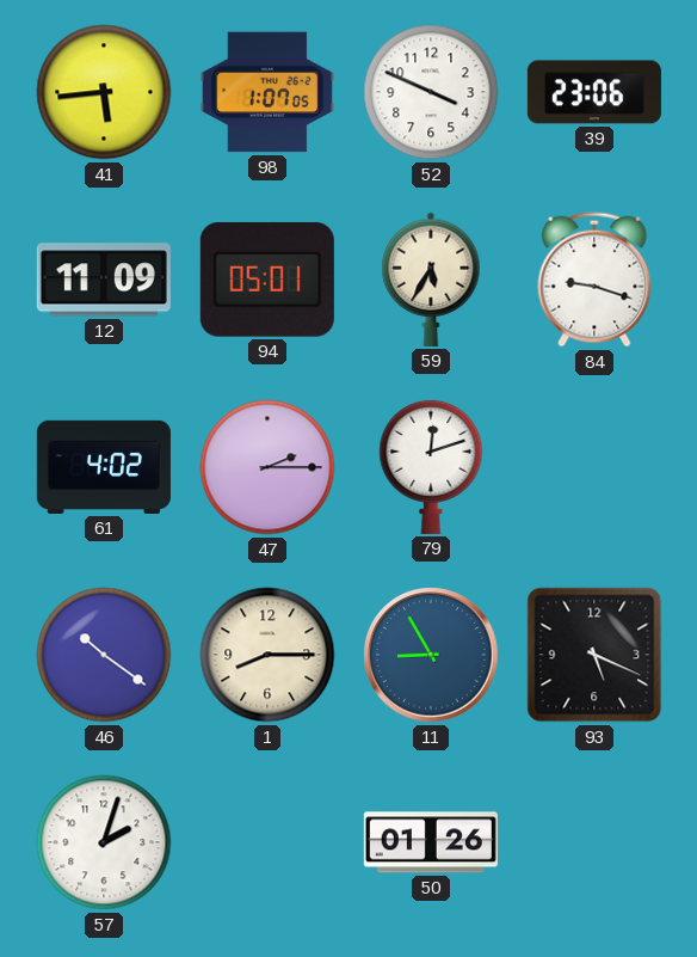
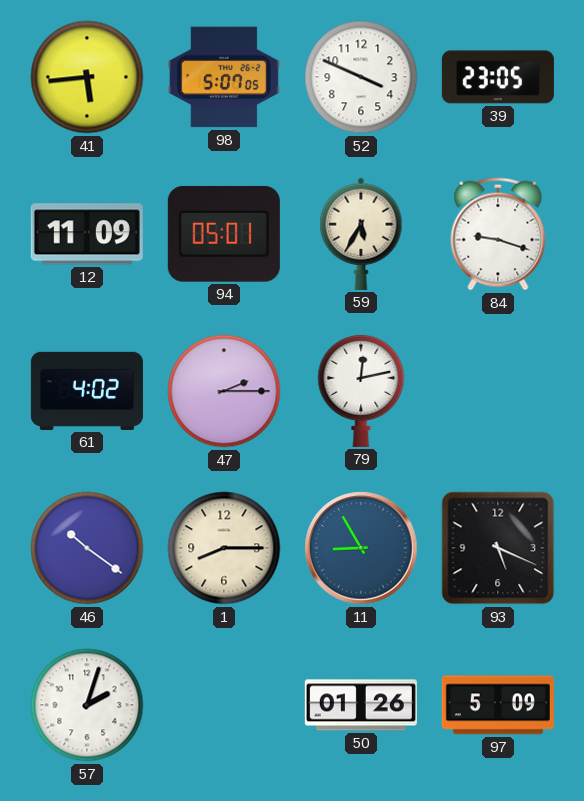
98: 1:07 -> 5:07
39: 23:06 -> 23:05
79: 12:12 -> 12:13
97: none -> 5:09
